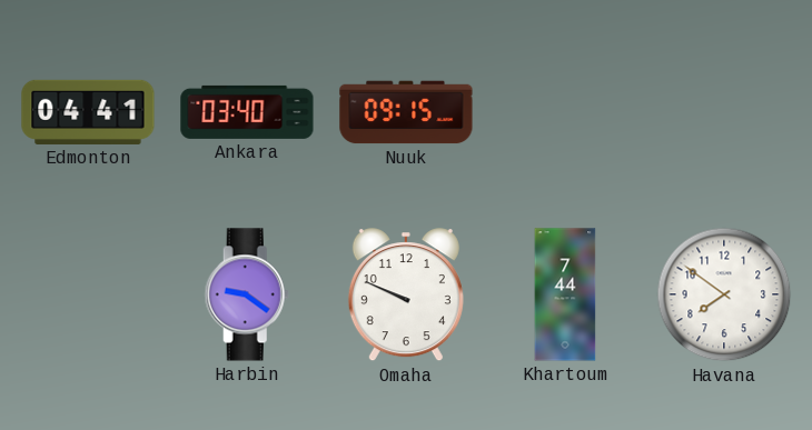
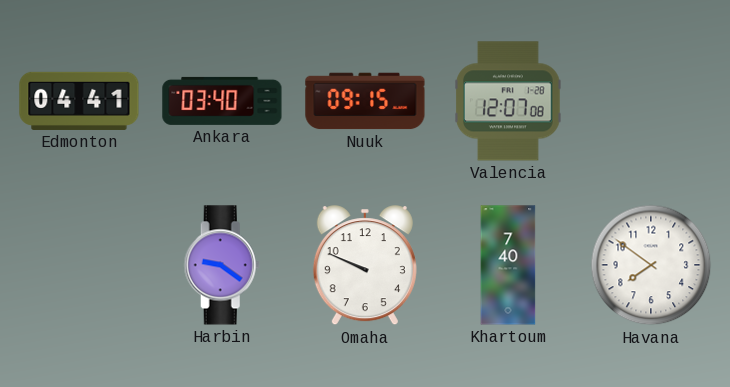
Valencia: none -> 12:07
Khartoum: 7:44 -> 7:40
